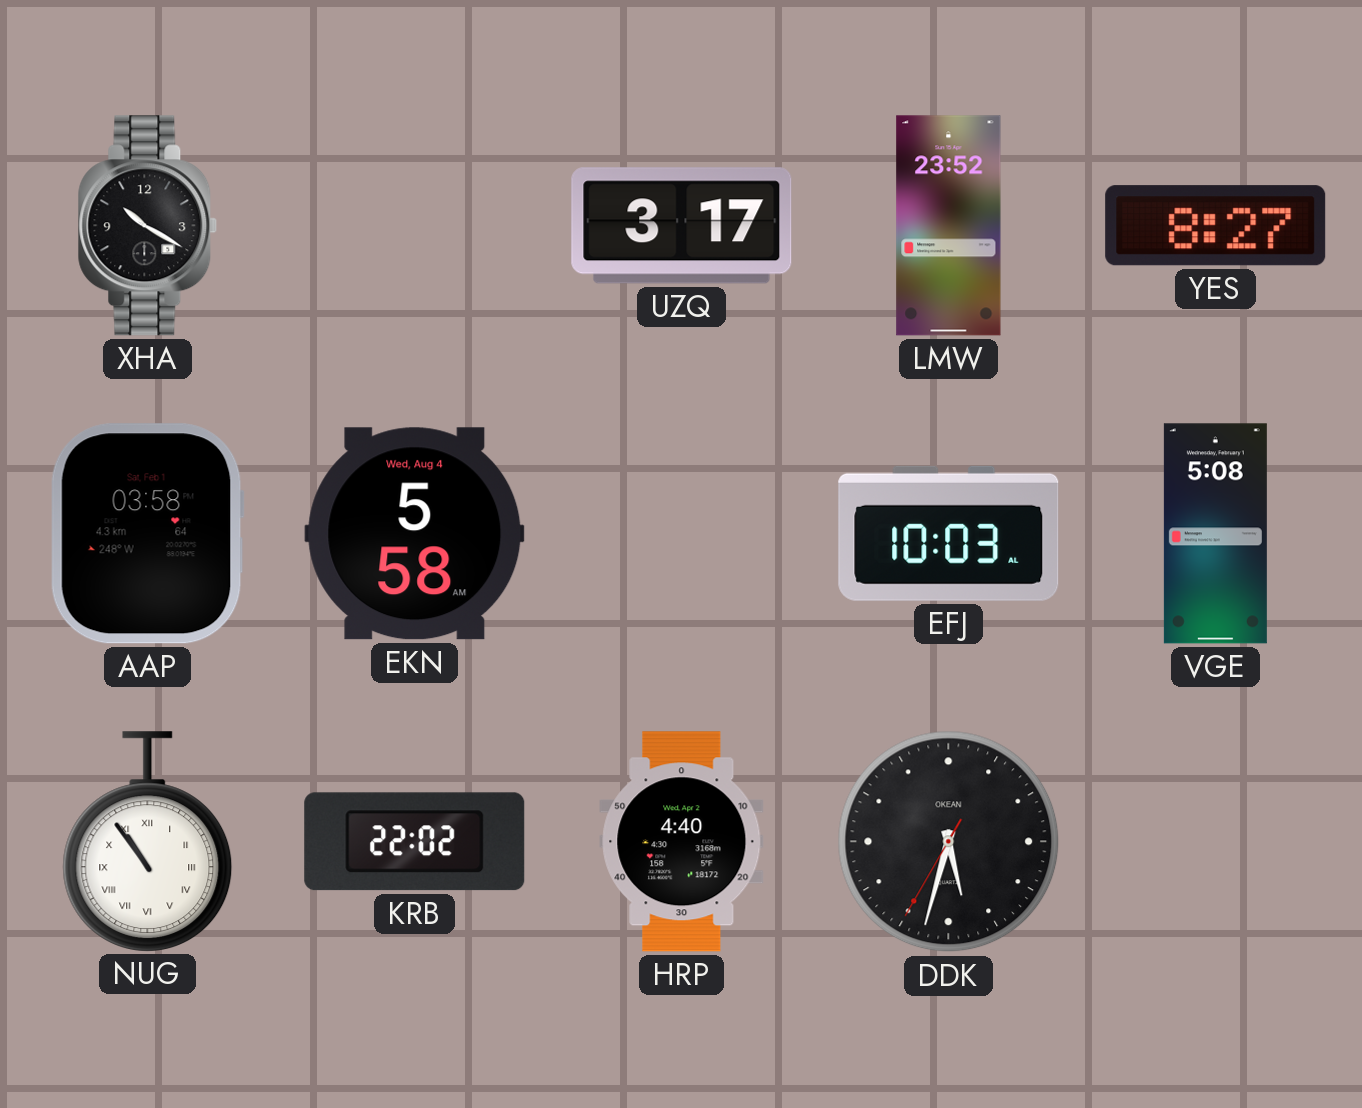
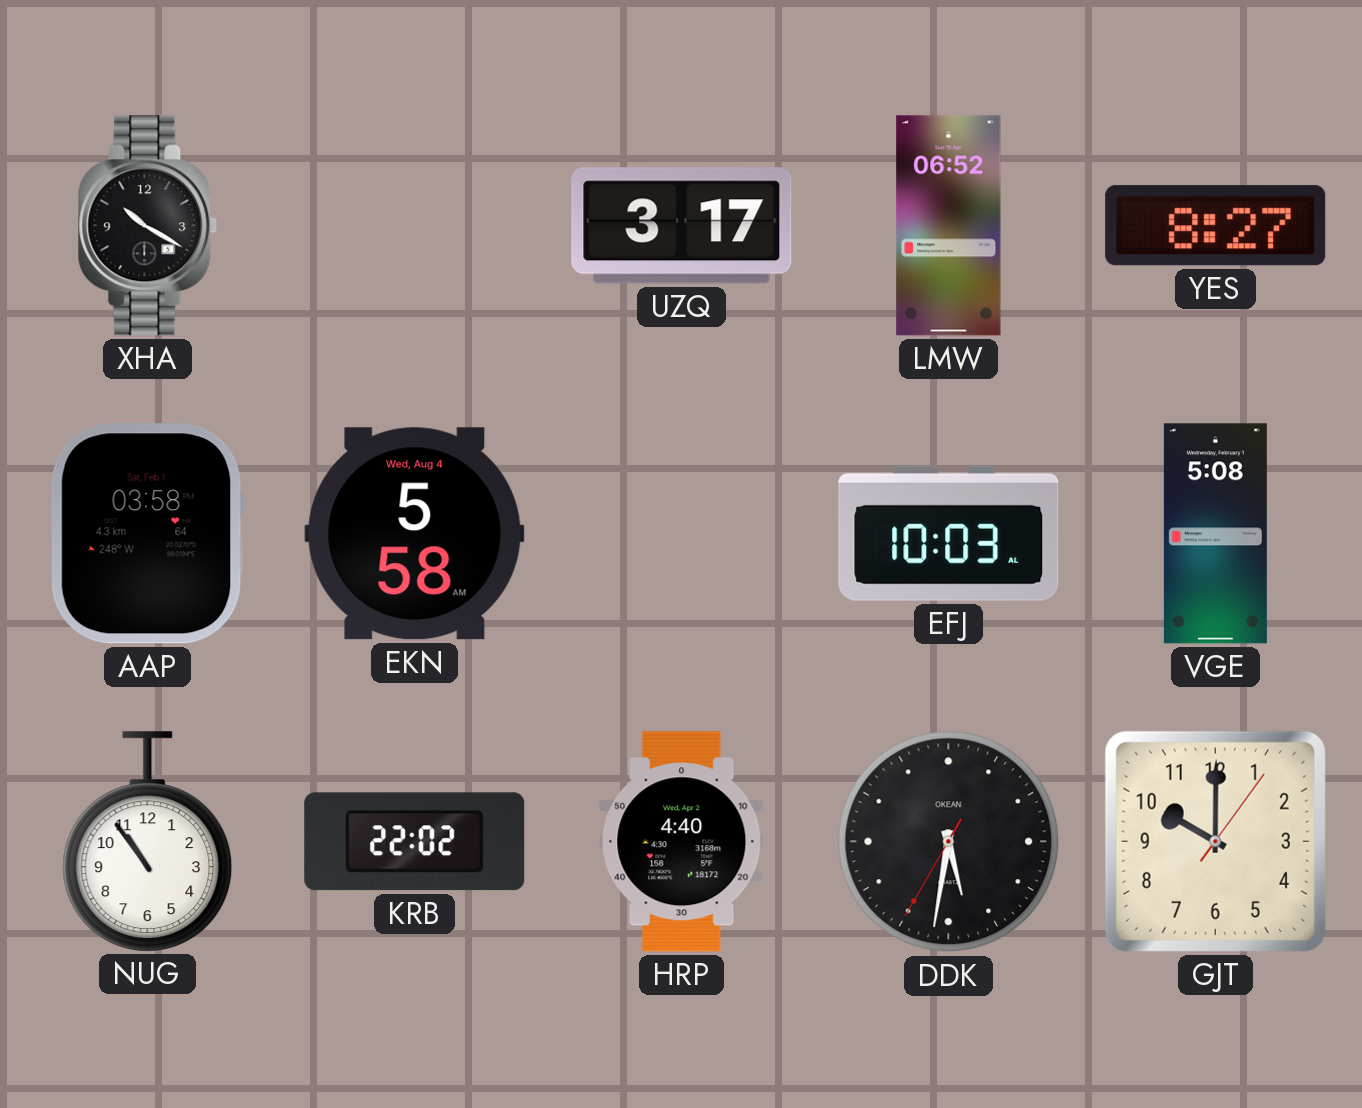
LMW: 23:52 -> 06:52
NUG numerals: Roman -> Arabic
DDK: 5:32 -> 5:31
GJT: none -> 10:00
